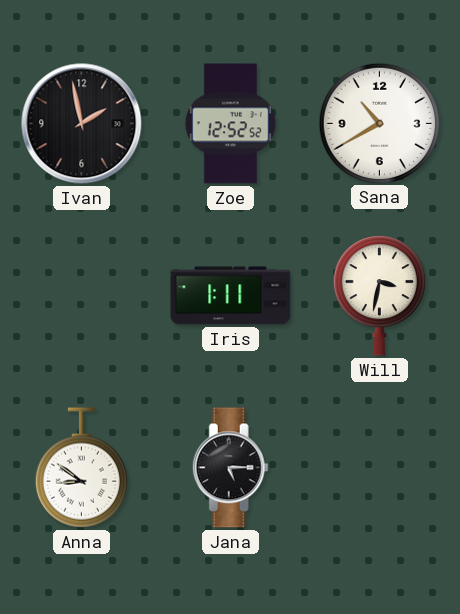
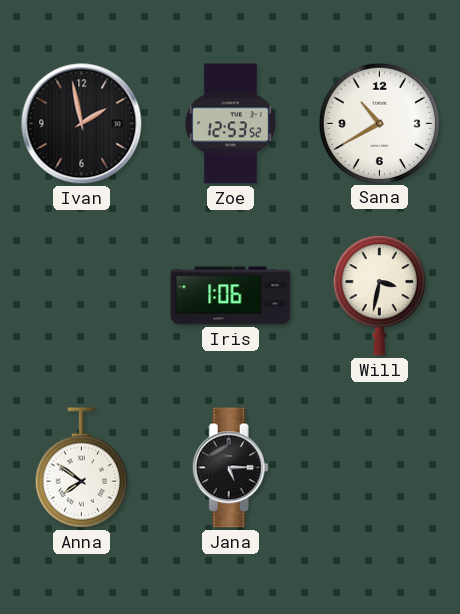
Zoe: 12:52 -> 12:53
Iris: 1:11 -> 1:06
Anna: 8:51 -> 7:51
